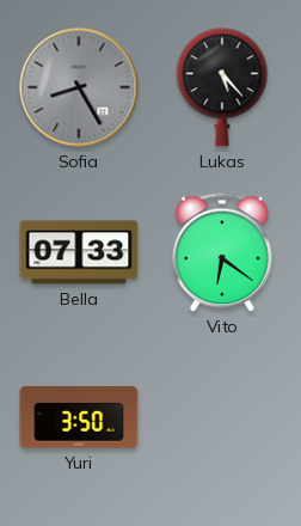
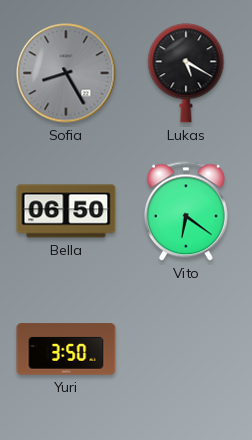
Lukas: 5:23 -> 5:20
Bella: 07:33 -> 06:50
